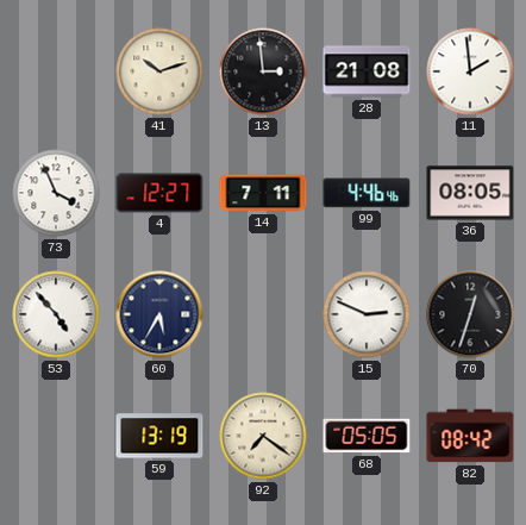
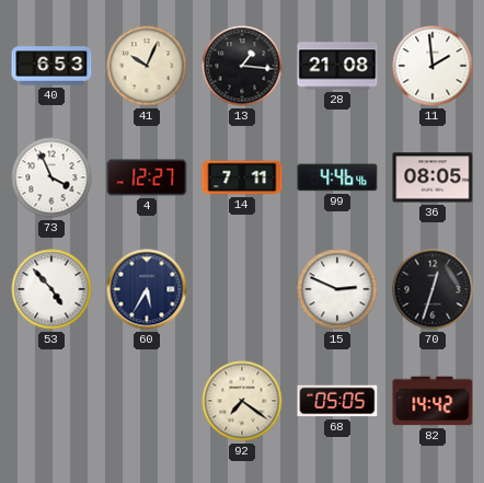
40: none -> 6:53
41: 10:12 -> 10:04
13: 2:59 -> 1:16
59: 13:19 -> none
82: 08:42 -> 14:42
